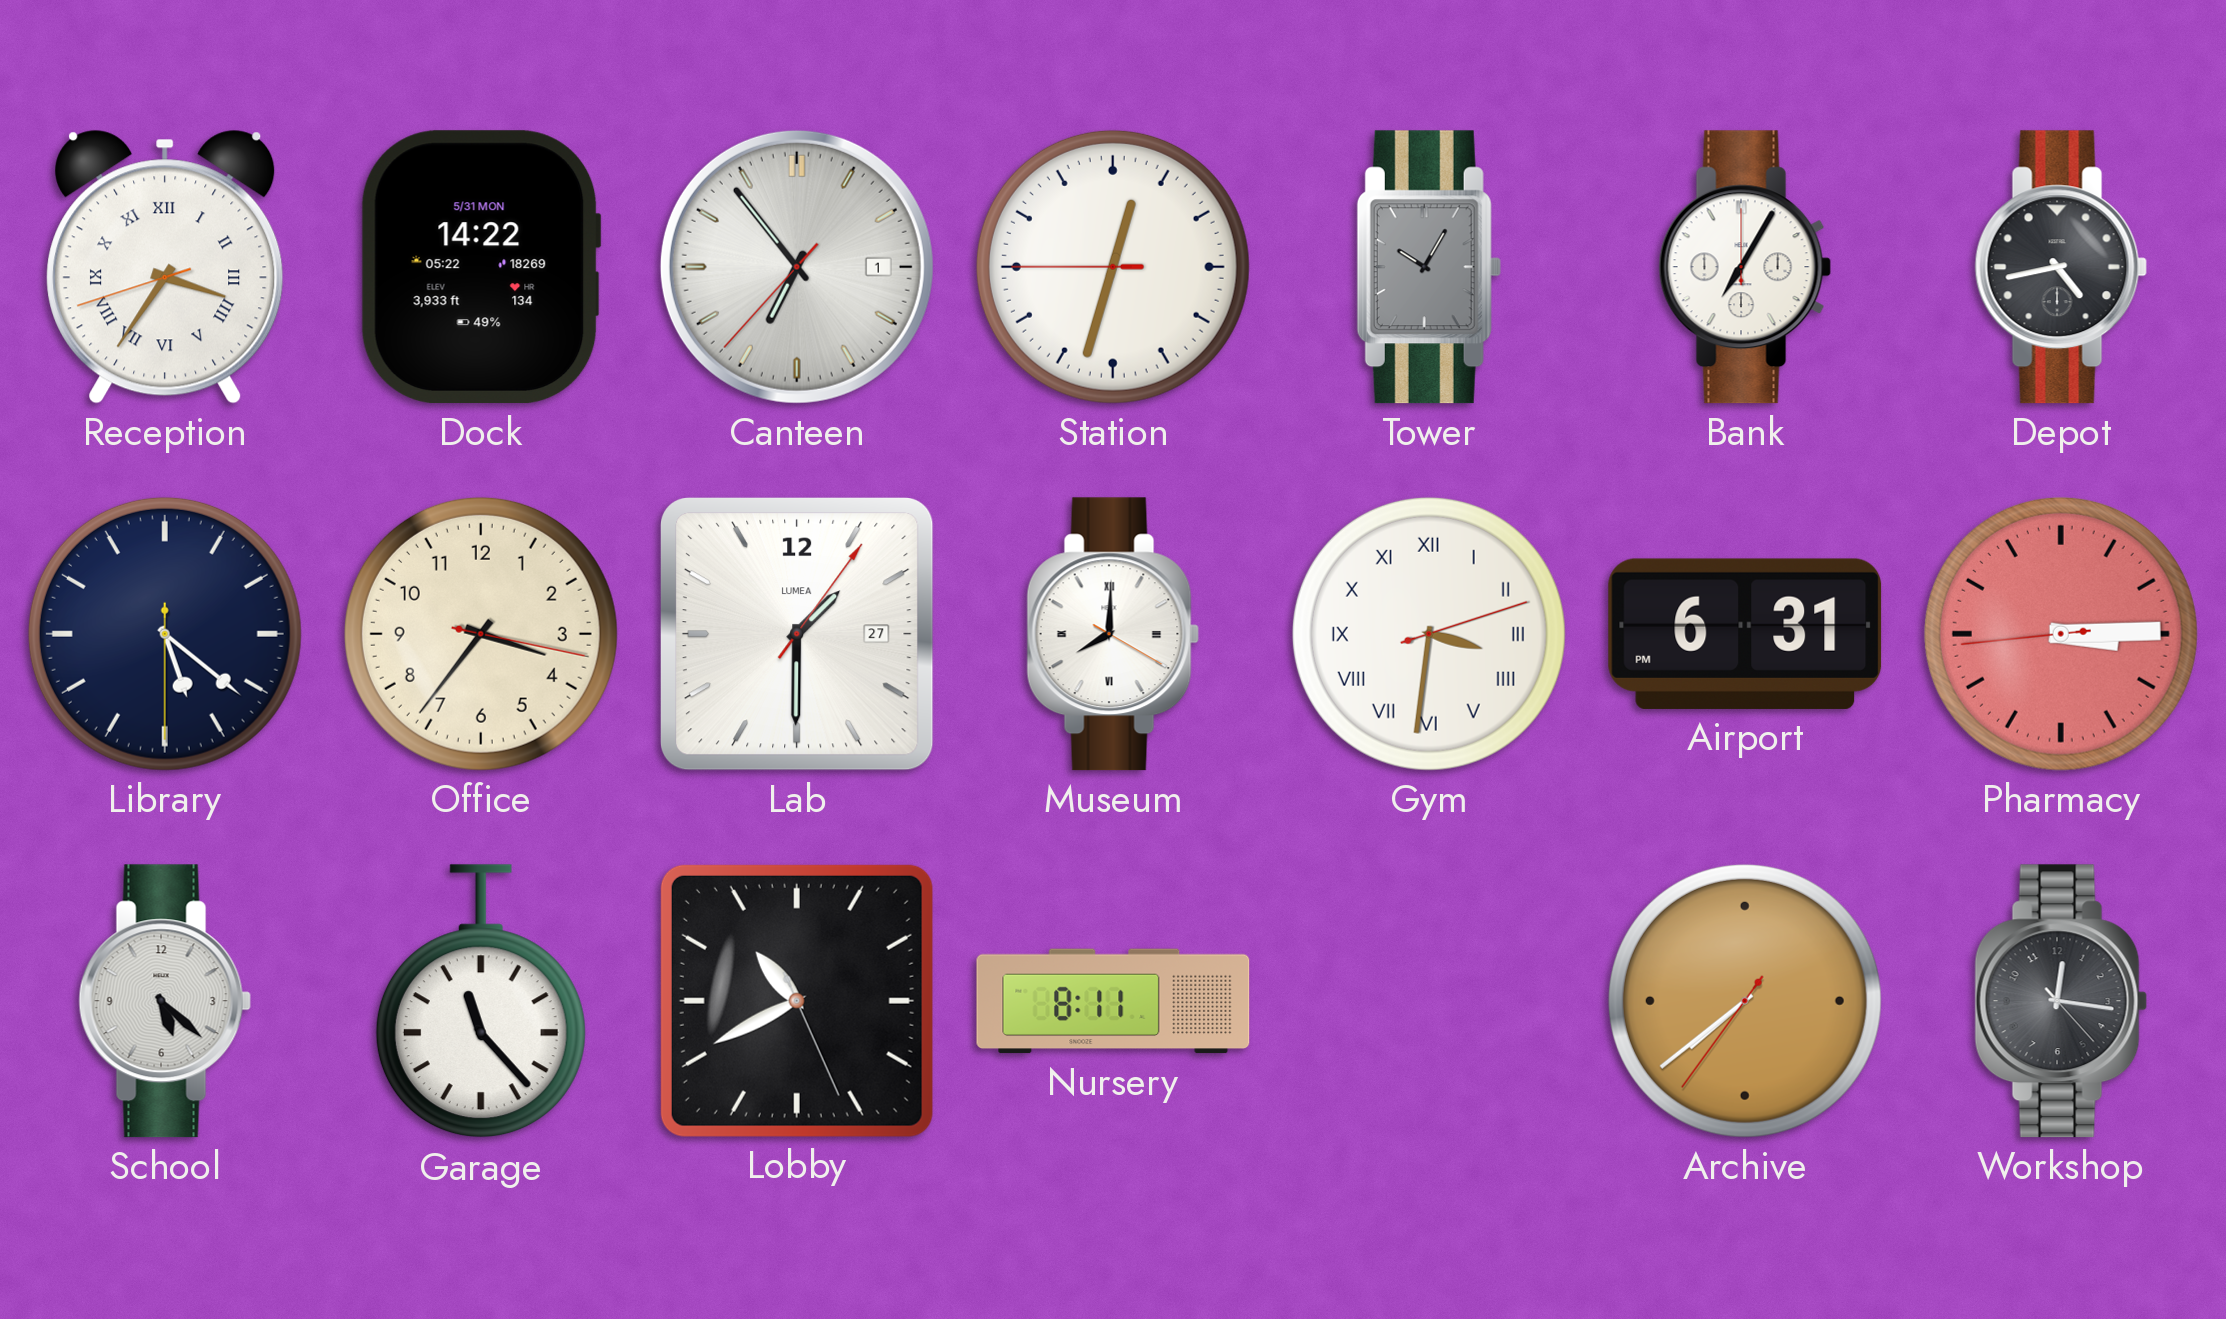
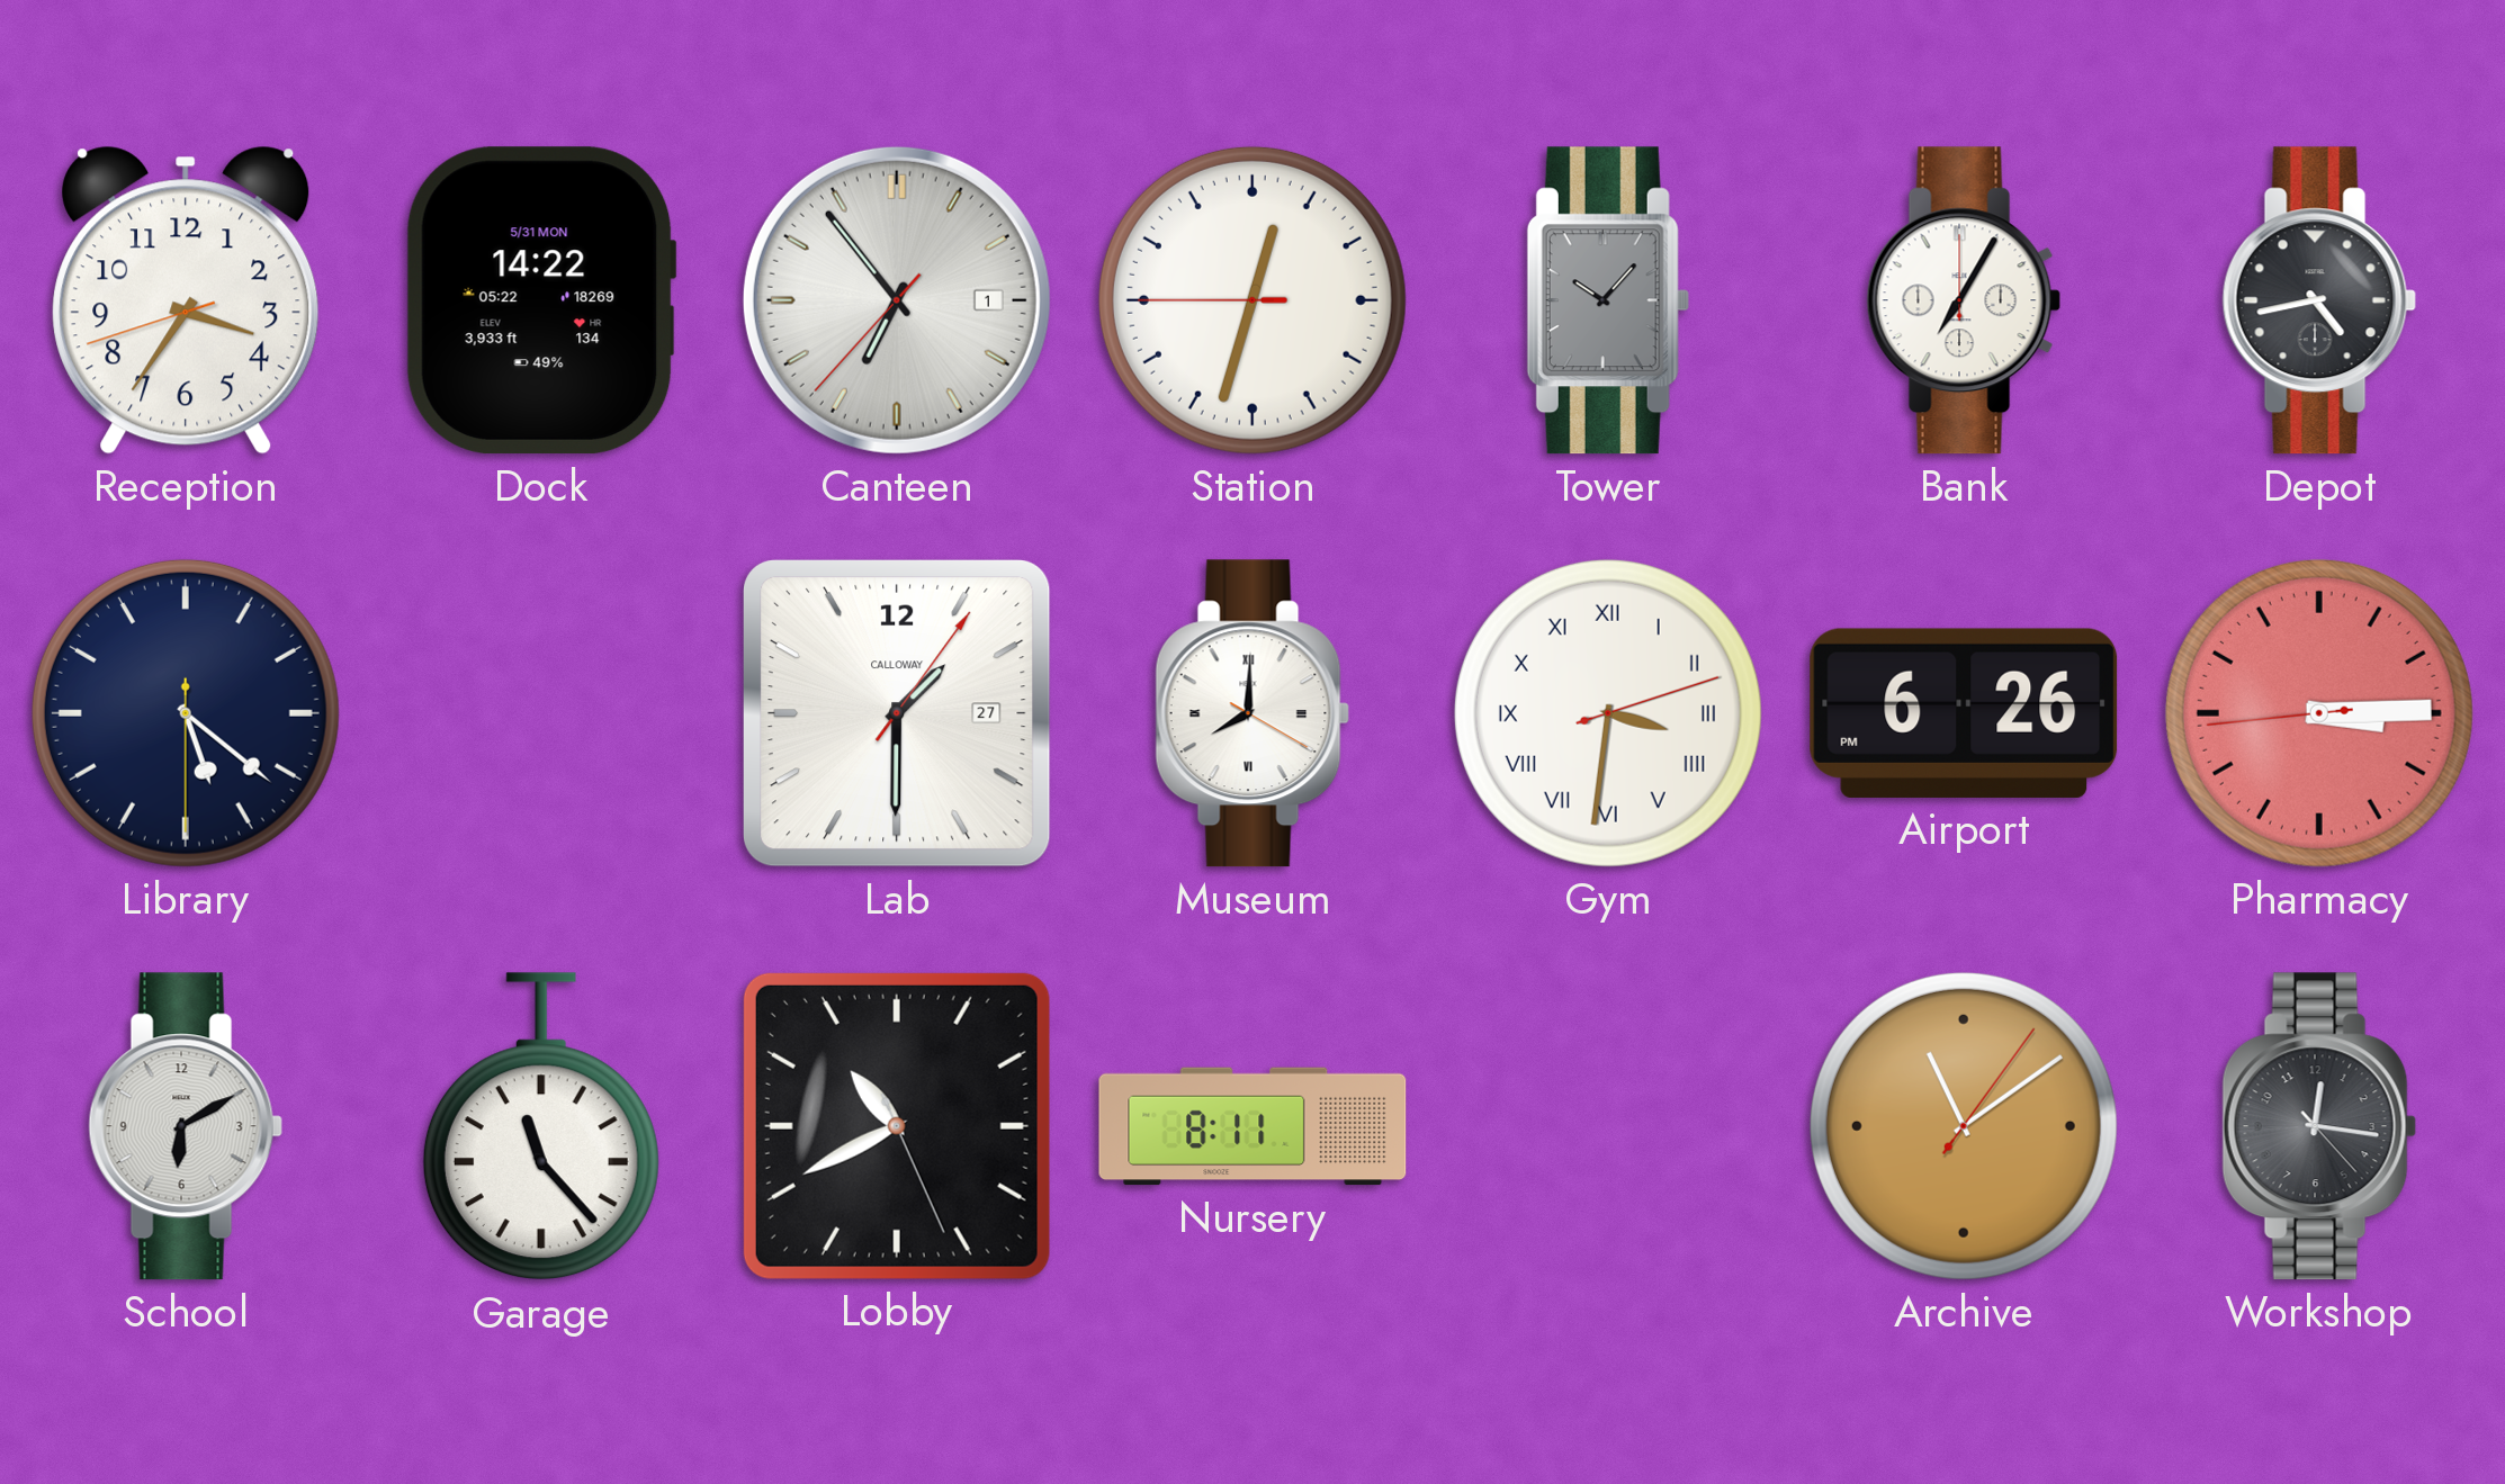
Reception numerals: Roman -> Arabic
Tower: 10:05 -> 10:07
Office: 3:36 -> none
Lab brand: LUMEA -> CALLOWAY
Airport: 6:31 -> 6:26
School: 5:22 -> 6:10
Archive: 7:38 -> 11:09
